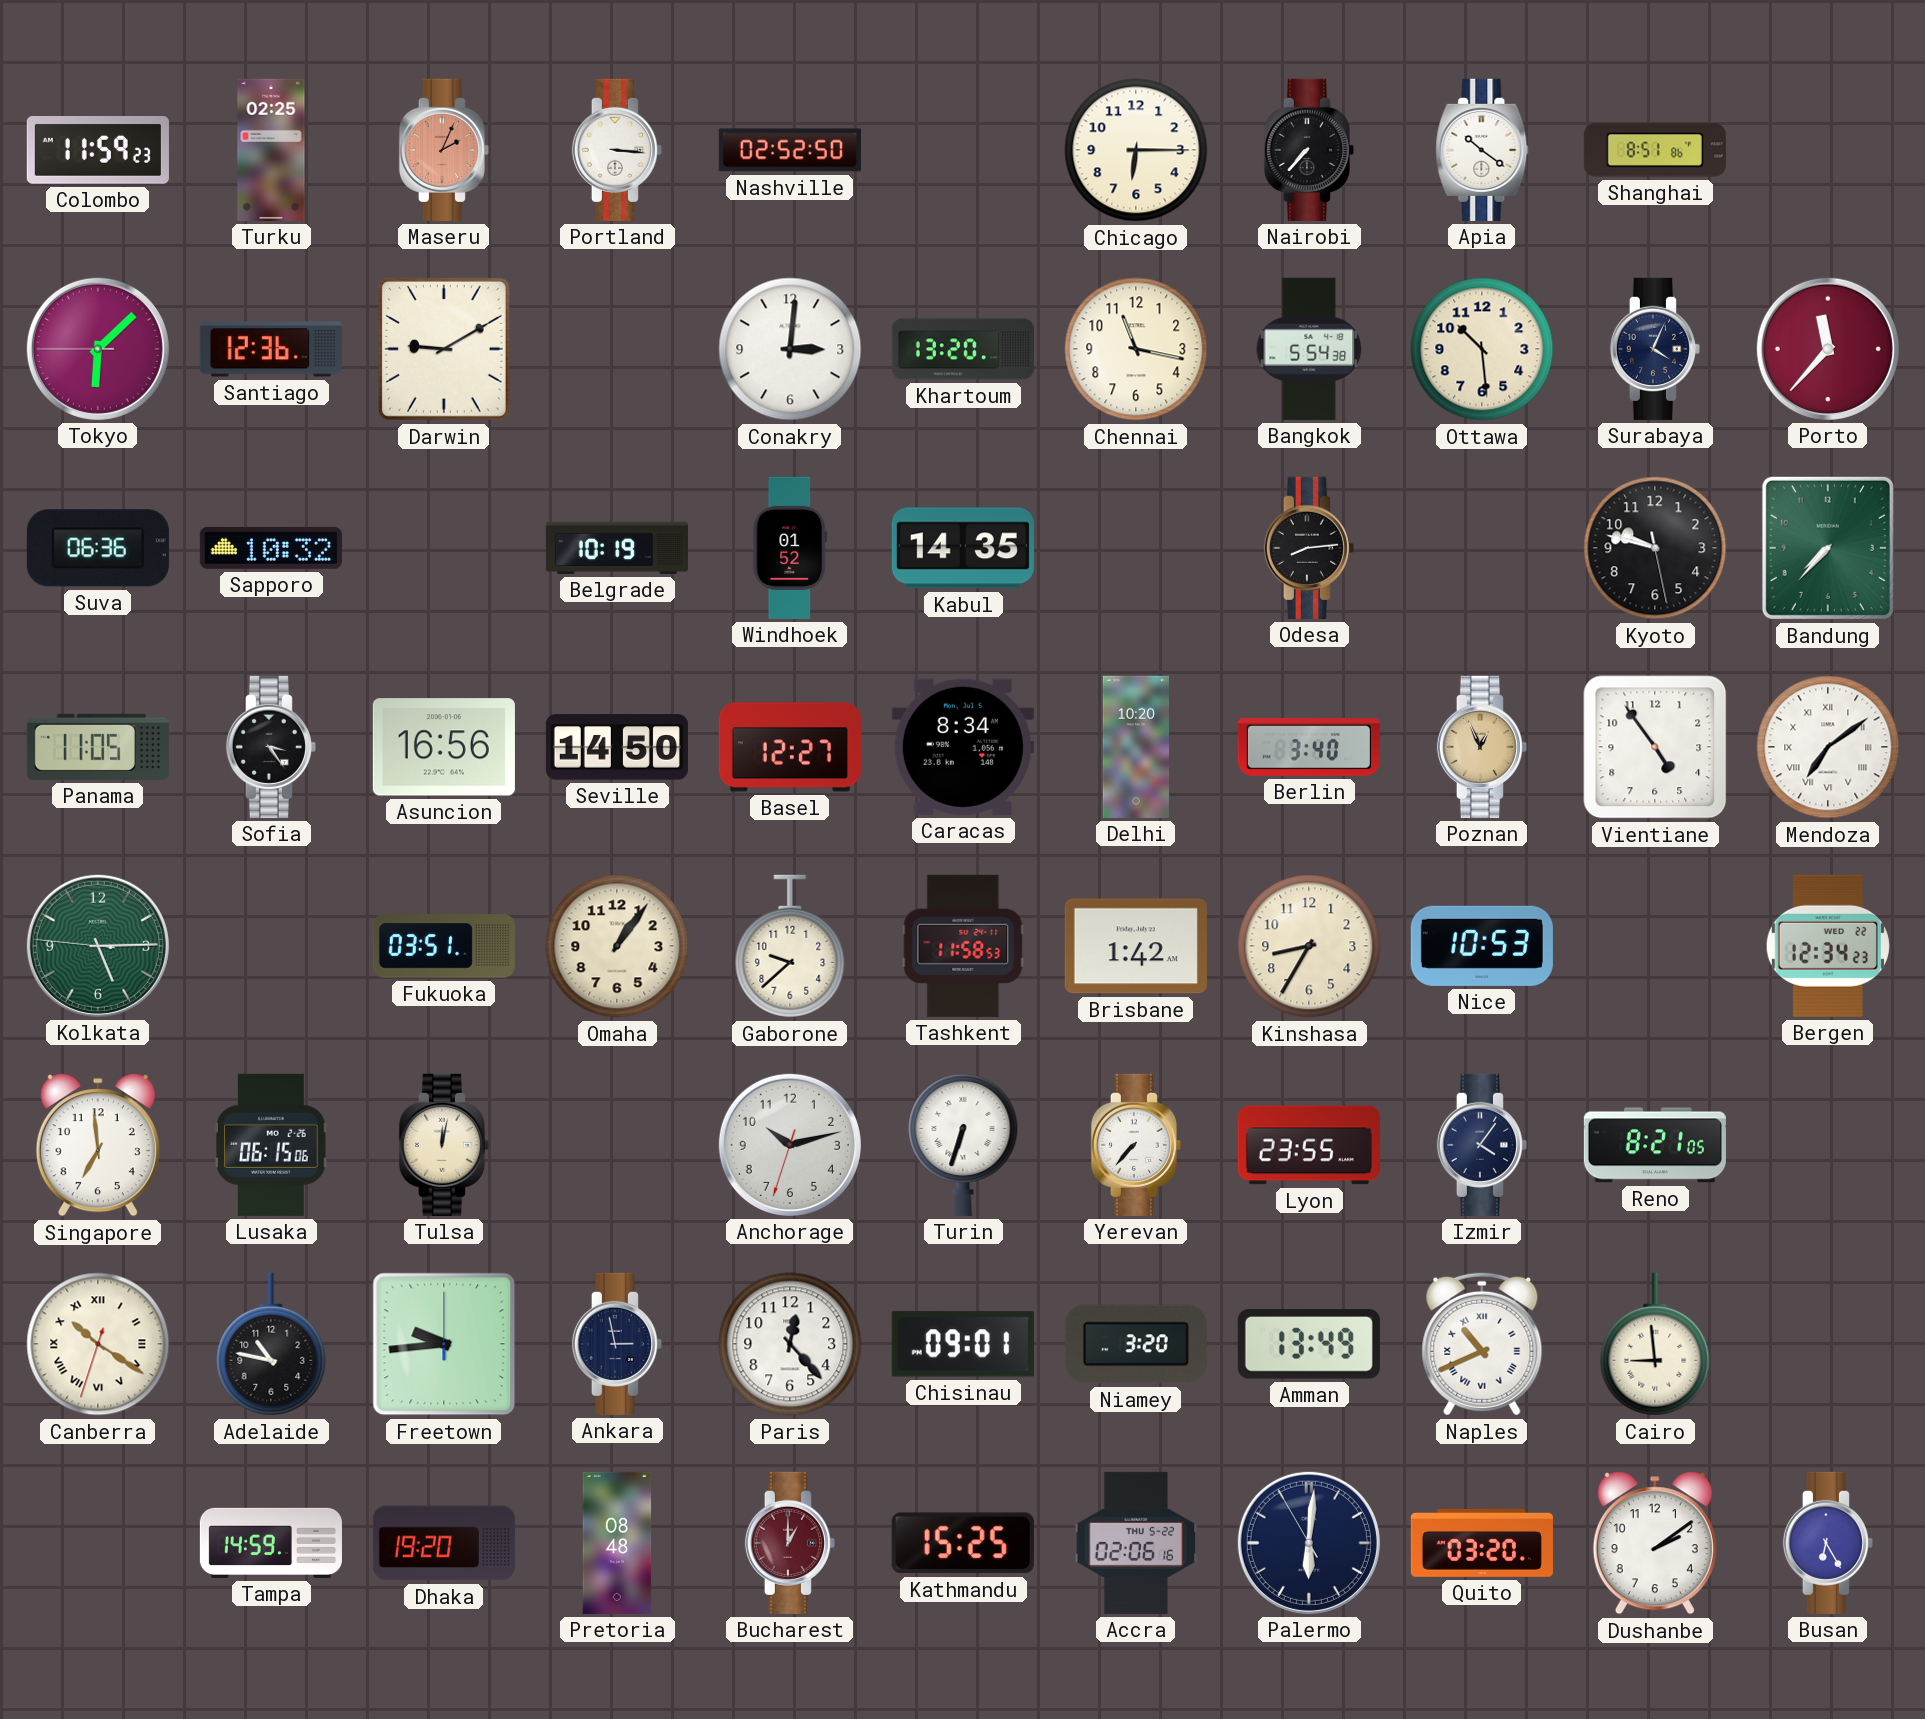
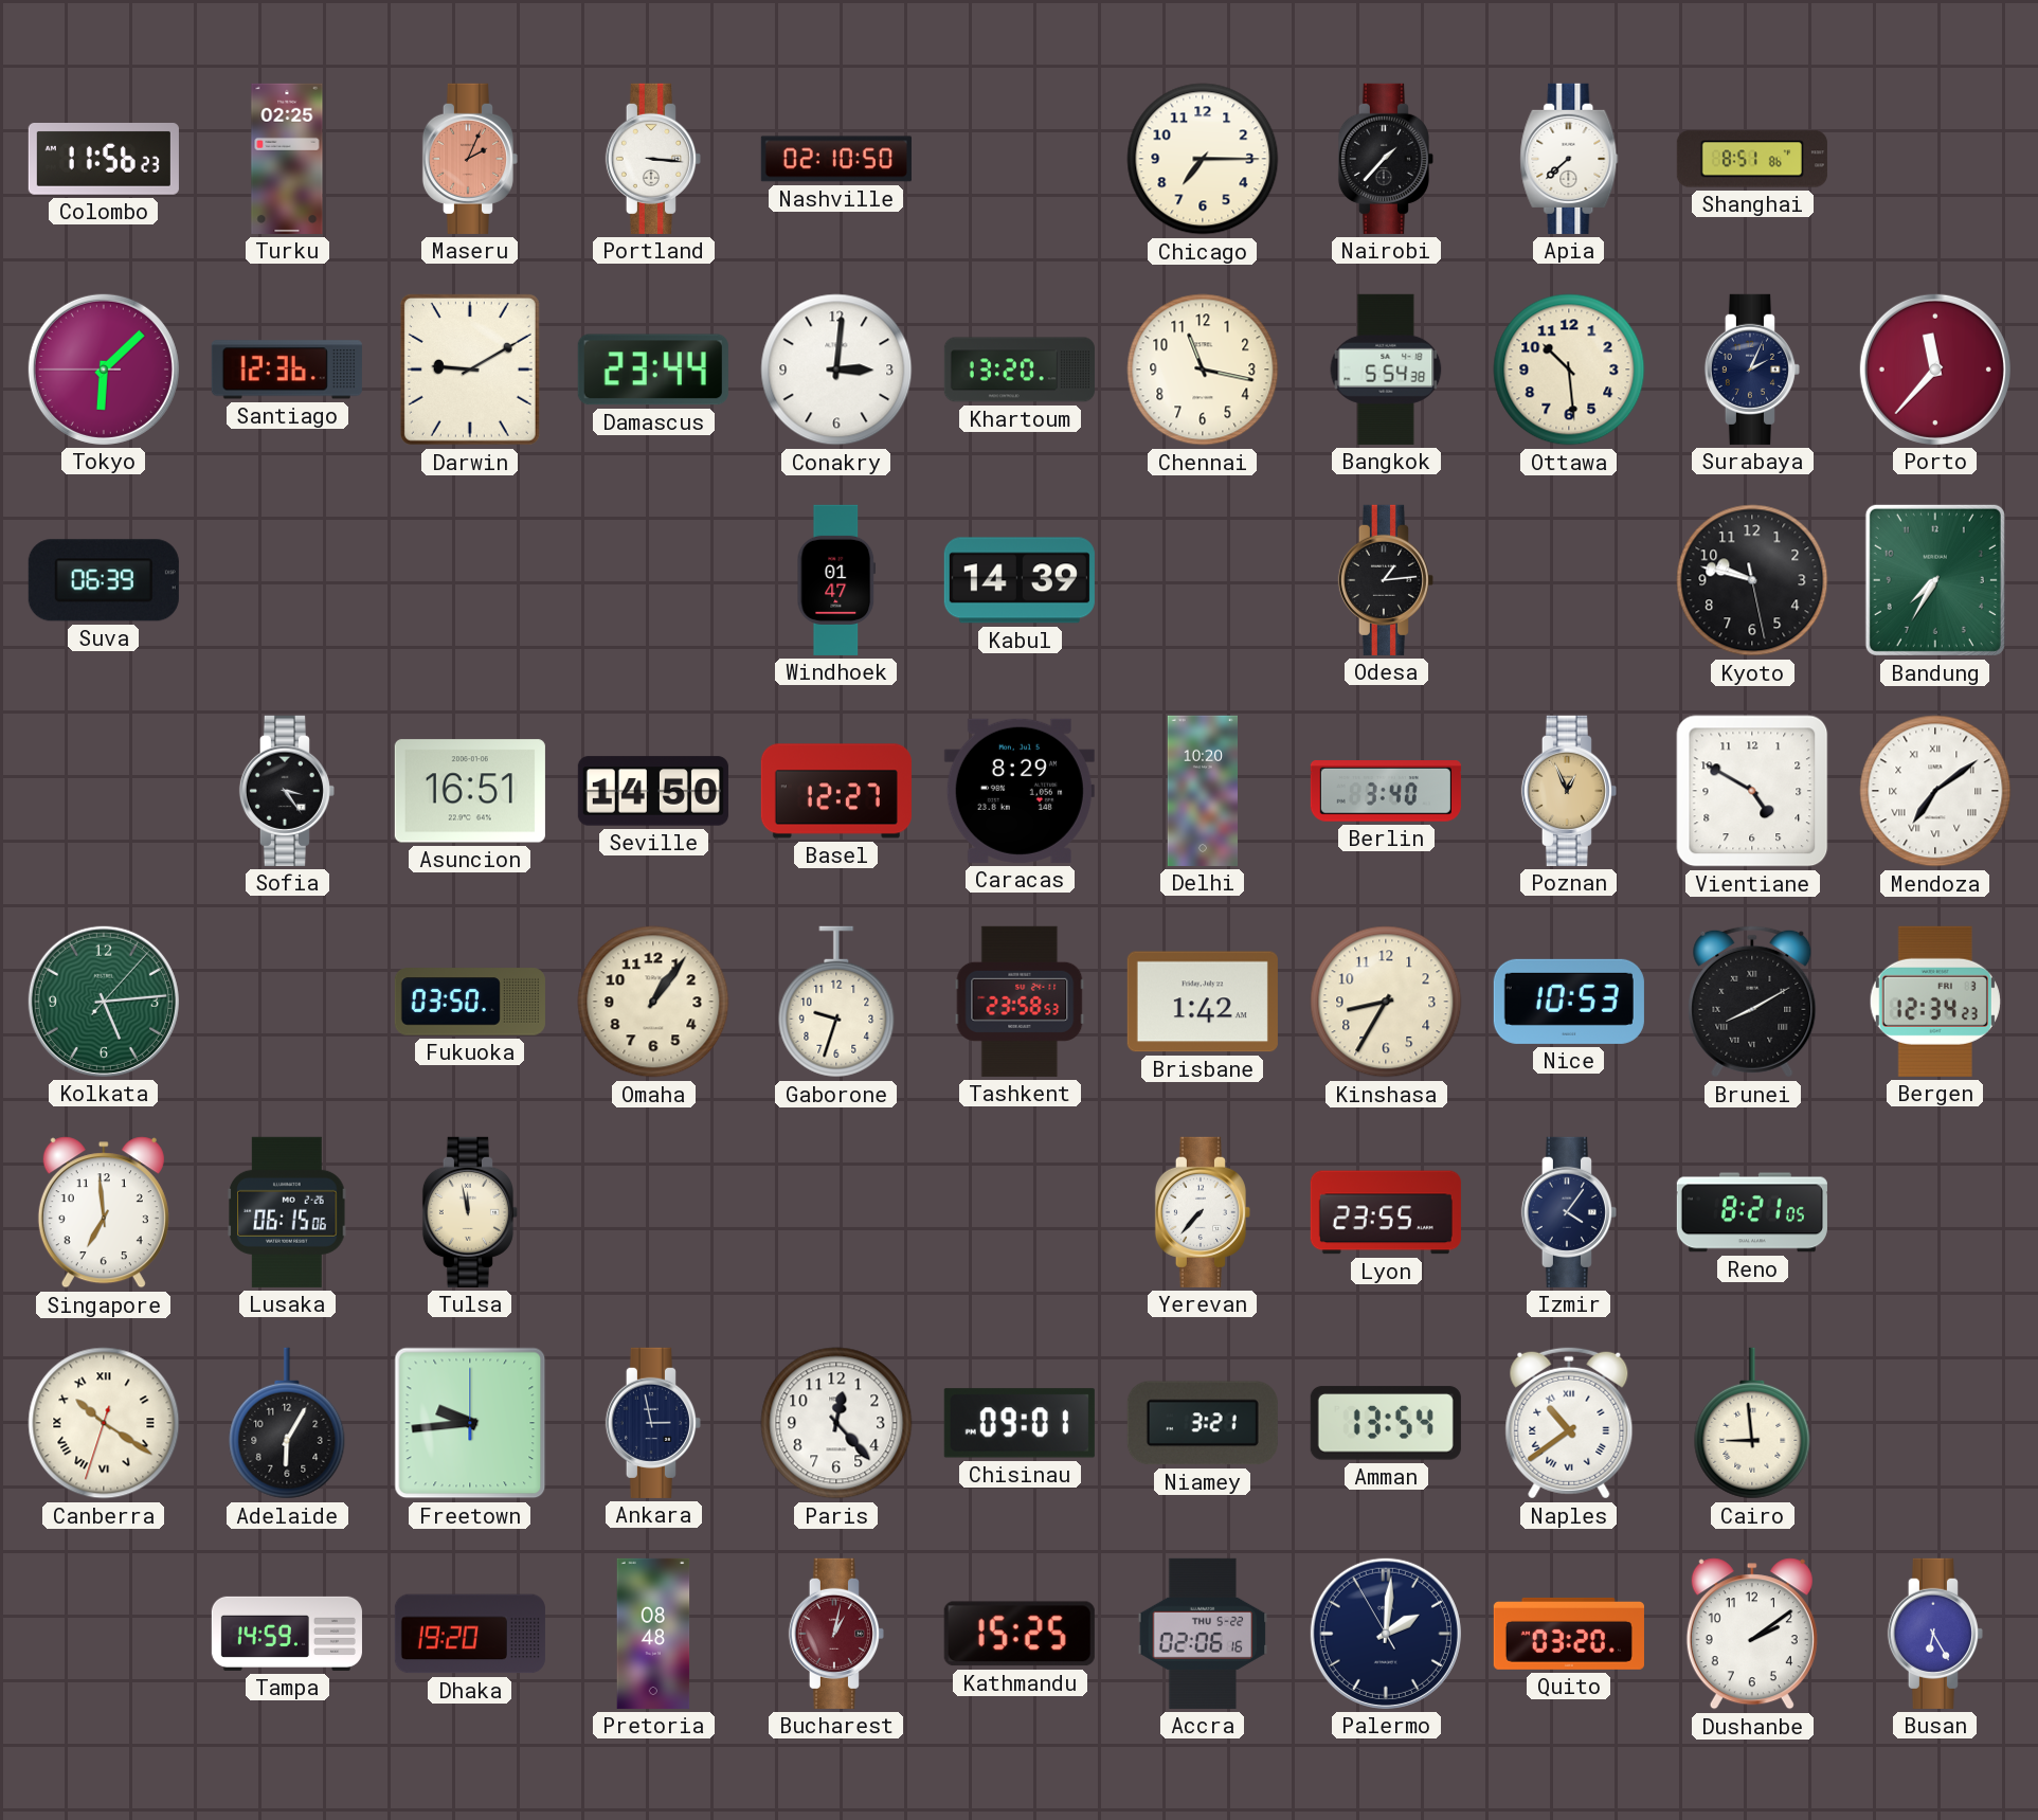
Colombo: 11:59 -> 11:56
Nashville: 02:52 -> 02:10
Chicago: 6:15 -> 7:15
Nairobi: 7:37 -> 1:37
Apia: 10:21 -> 7:38
Damascus: none -> 23:44
Surabaya: 4:04 -> 2:04
Suva: 06:36 -> 06:39
Sapporo: 10:32 -> none
Belgrade: 10:19 -> none
Windhoek: 01:52 -> 01:47
Kabul: 14:35 -> 14:39
Odesa: 8:14 -> 1:14
Bandung: 7:37 -> 7:35
Panama: 11:05 -> none
Asuncion: 16:56 -> 16:51
Caracas: 8:34 -> 8:29
Vientiane: 4:54 -> 4:50
Kolkata: 5:14:46 -> 5:14:07
Fukuoka: 03:51 -> 03:50
Gaborone: 9:38 -> 9:33
Tashkent: 11:58 -> 23:58
Brunei: none -> 8:10
Bergen date: WED 22 -> FRI 3
Tulsa: 12:02 -> 11:58
Anchorage: 10:12 -> none
Turin: 6:33 -> none
Adelaide: 10:47 -> 6:05
Niamey: 3:20 -> 3:21
Amman: 13:49 -> 13:54
Naples: 10:41 -> 10:39
Bucharest: 1:00 -> 1:02
Palermo: 6:00 -> 2:00
